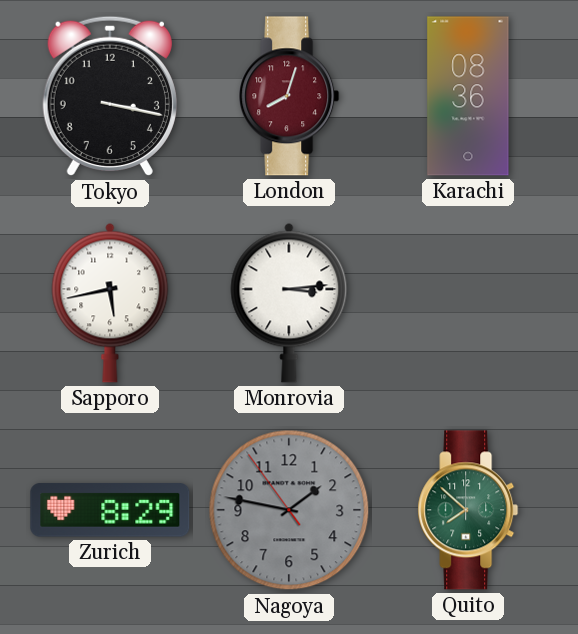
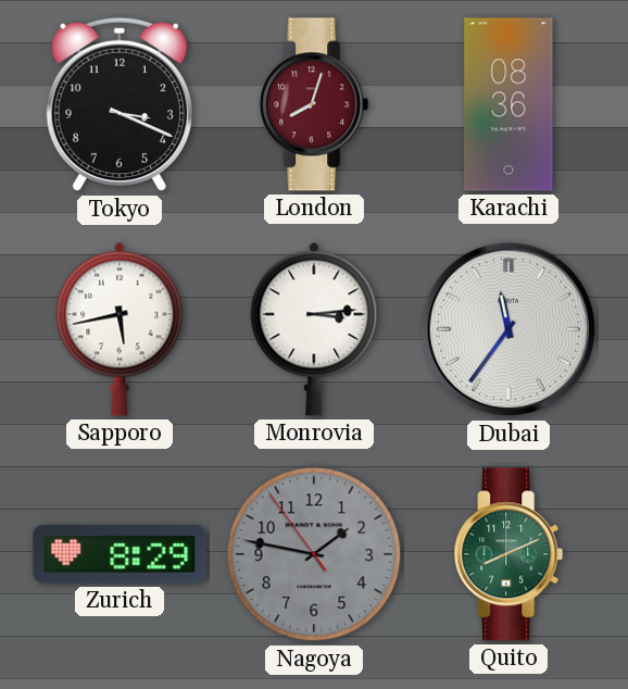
Tokyo: 3:17 -> 3:19
Dubai: none -> 11:36
Quito: 7:52 -> 8:11
